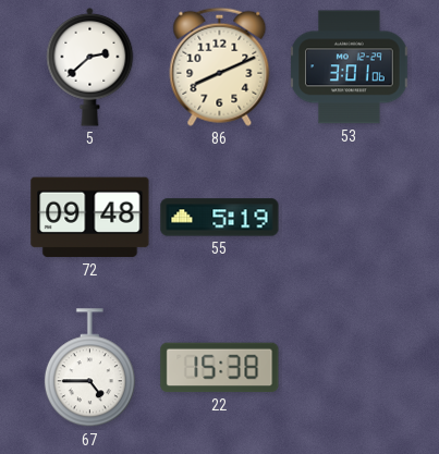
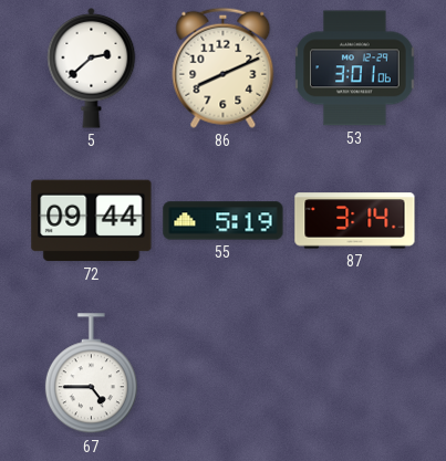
72: 09:48 -> 09:44
87: none -> 3:14
22: 15:38 -> none
